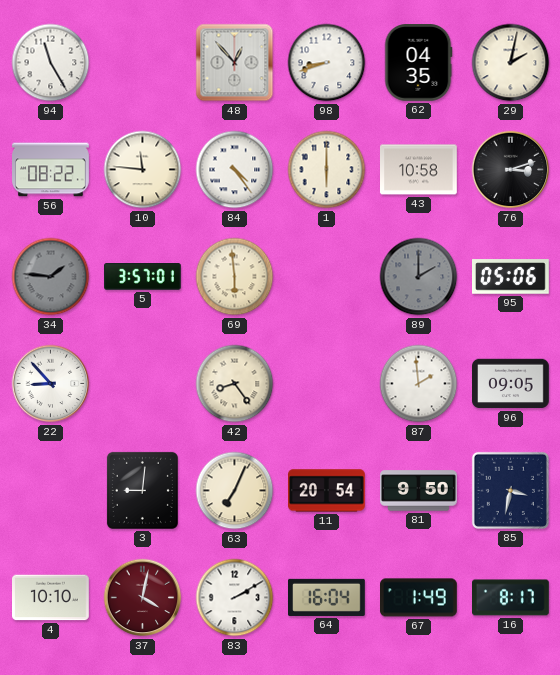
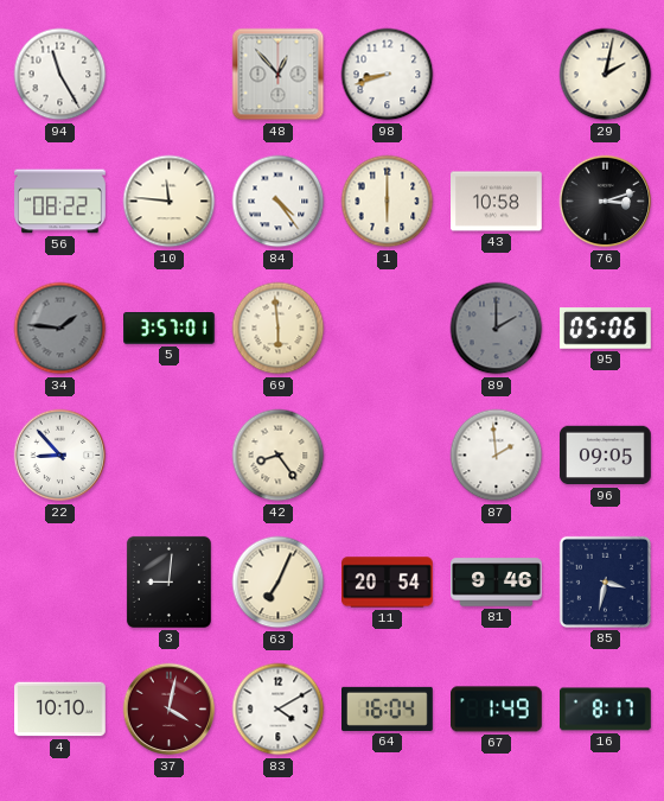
62: 04:35 -> none
81: 9:50 -> 9:46
83: 2:10 -> 4:10
